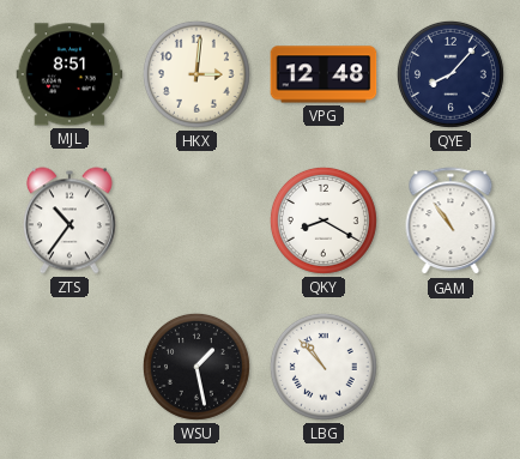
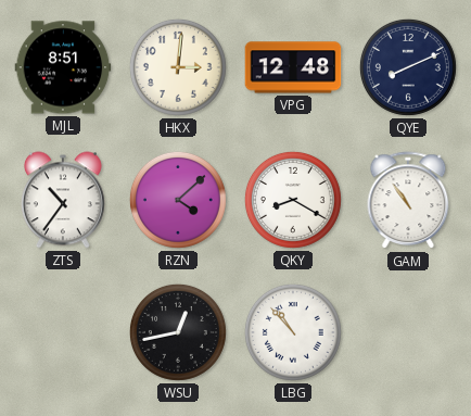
QYE: 8:07 -> 8:11
RZN: none -> 4:08
WSU: 1:28 -> 12:43
